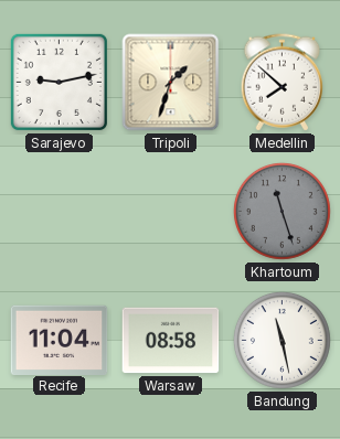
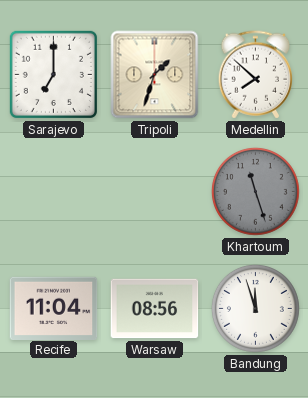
Sarajevo: 9:13 -> 7:00
Warsaw: 08:58 -> 08:56
Bandung: 11:28 -> 11:57
